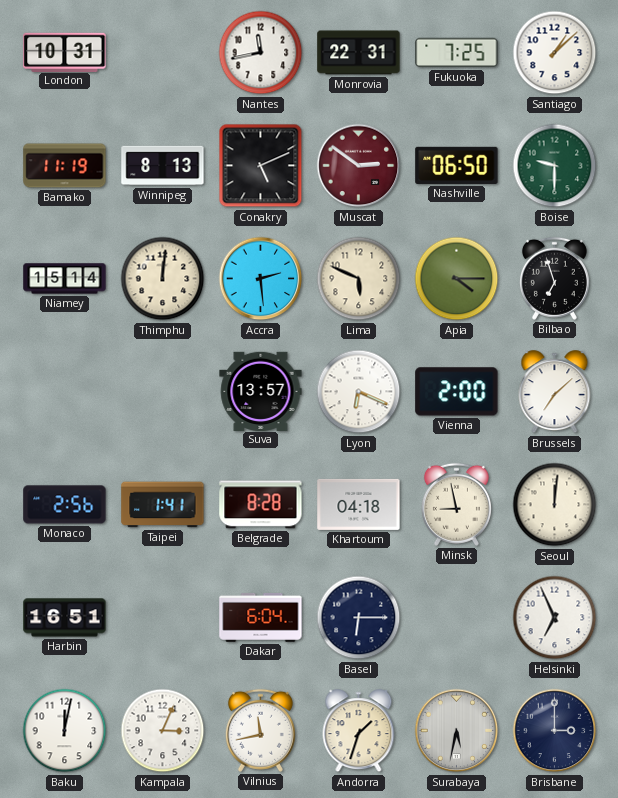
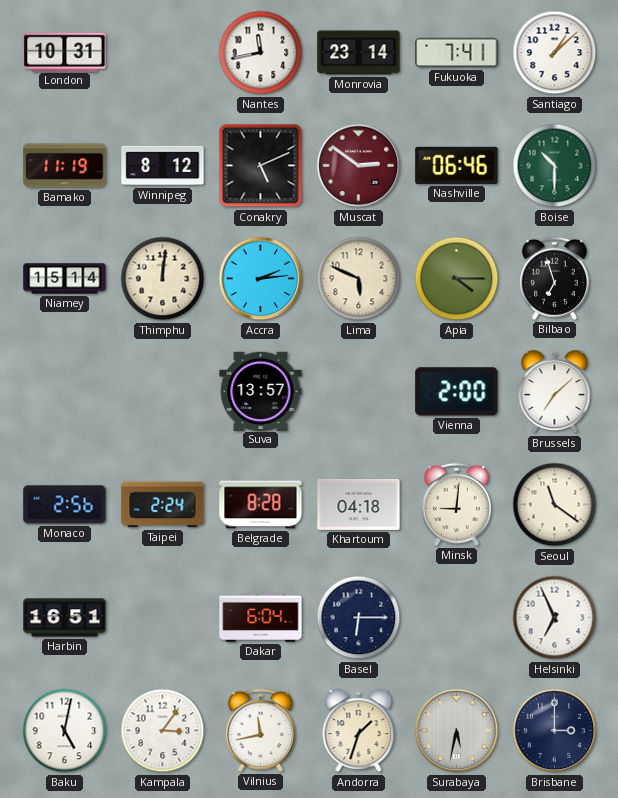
Monrovia: 22:31 -> 23:14
Fukuoka: 7:25 -> 7:41
Winnipeg: 8:13 -> 8:12
Nashville: 06:50 -> 06:46
Boise: 9:30 -> 10:30
Accra: 2:29 -> 2:14
Lyon: 6:19 -> none
Taipei: 1:41 -> 2:24
Minsk: 8:58 -> 9:01
Seoul: 12:01 -> 11:21
Baku: 12:02 -> 5:02
Kampala: 3:04 -> 3:06
